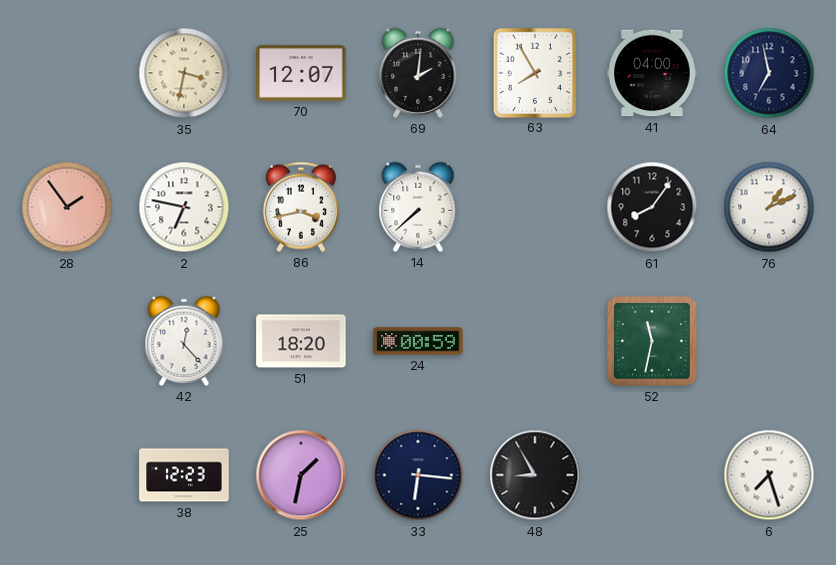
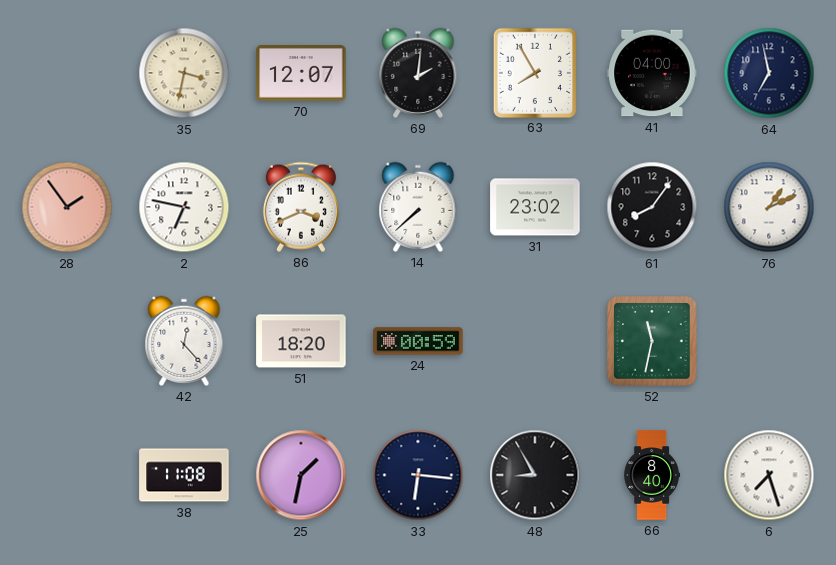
86: 3:43 -> 3:41
31: none -> 23:02
38: 12:23 -> 11:08
66: none -> 8:40
